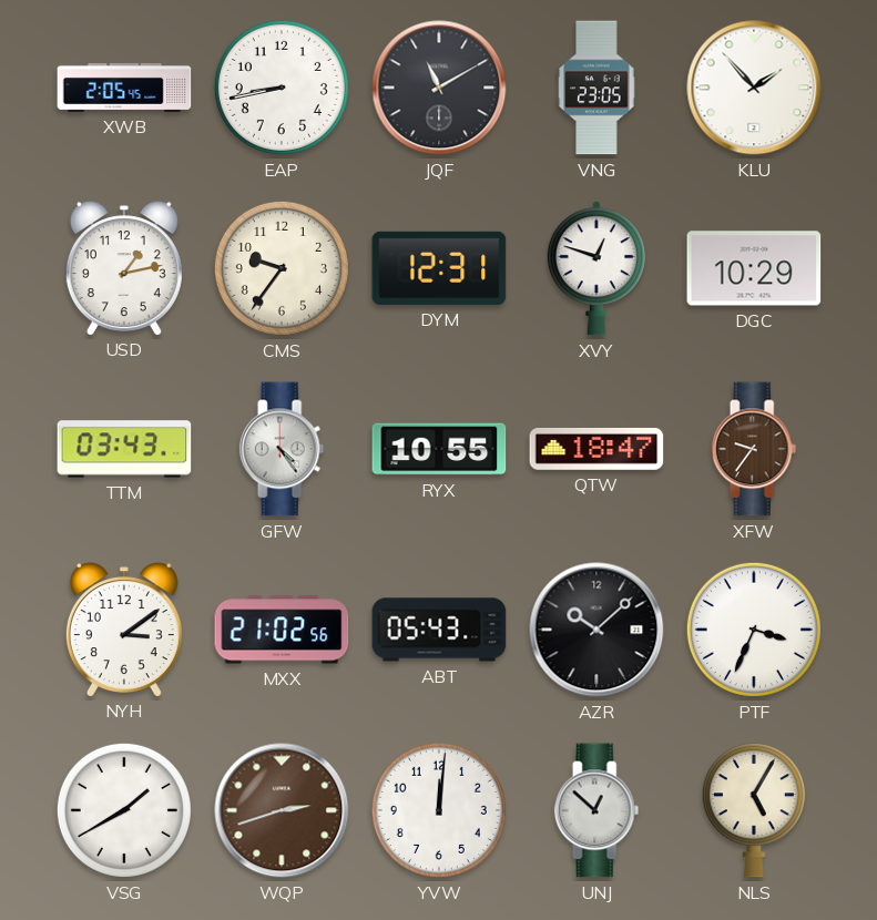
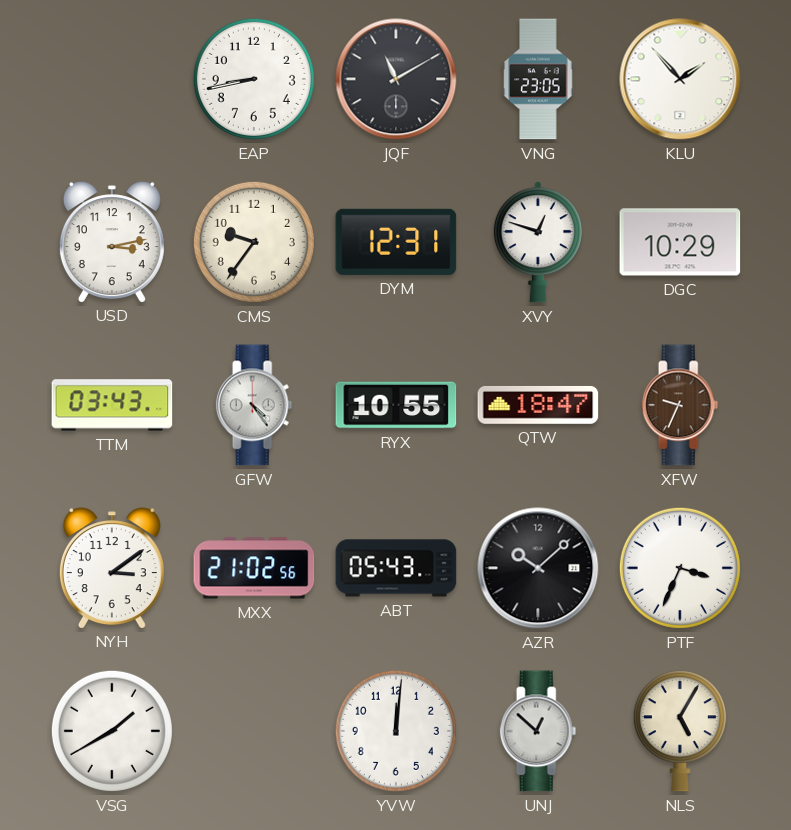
XWB: 2:05 -> none
USD: 1:13 -> 3:13
XFW: 9:36 -> 9:34
WQP: 2:42 -> none
